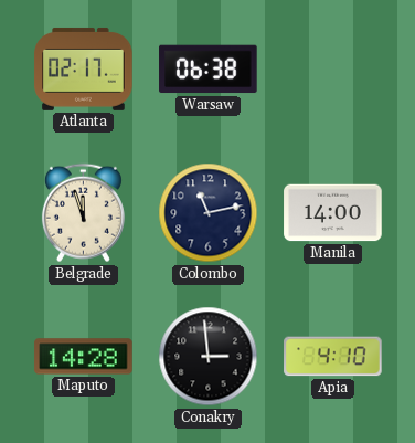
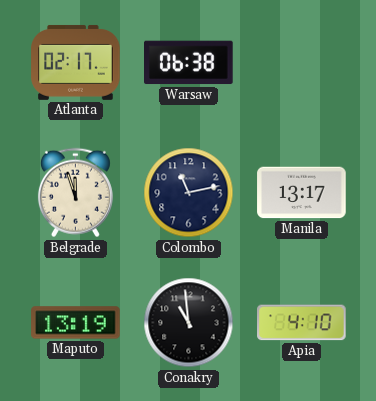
Manila: 14:00 -> 13:17
Maputo: 14:28 -> 13:19
Conakry: 2:59 -> 10:59
